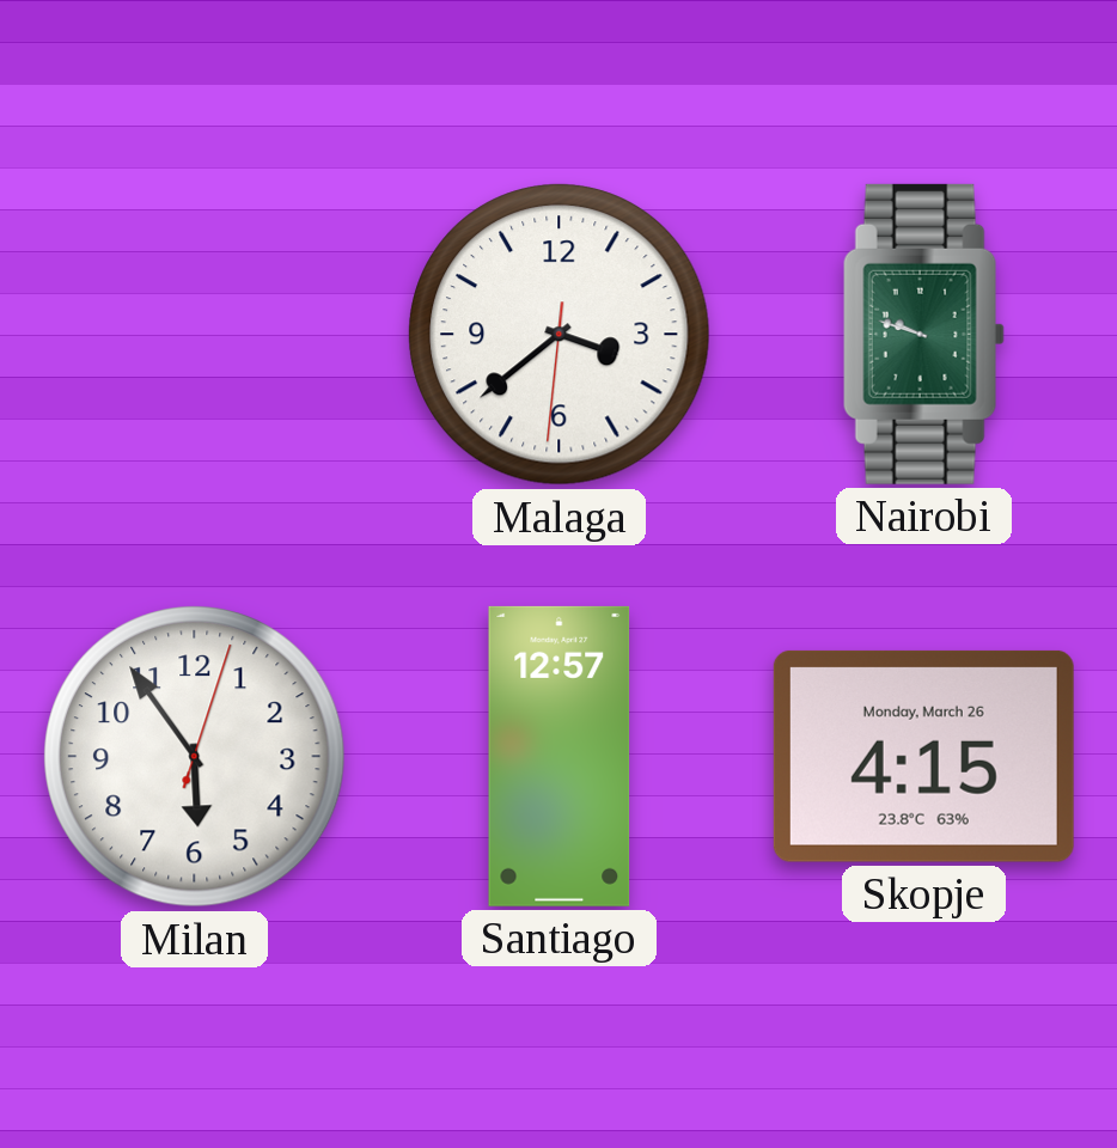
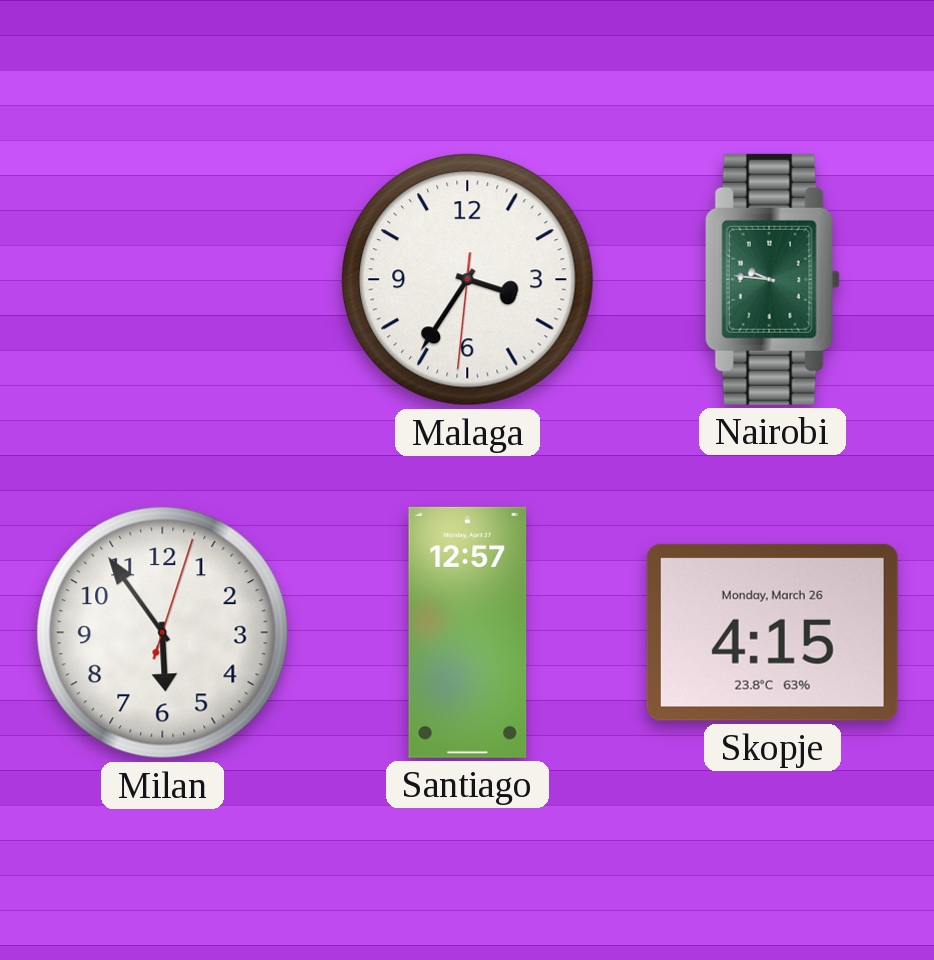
Malaga: 3:38 -> 3:35
Nairobi: 9:48 -> 9:46
